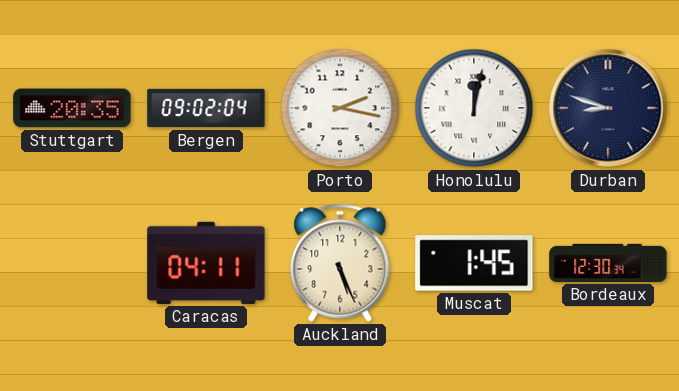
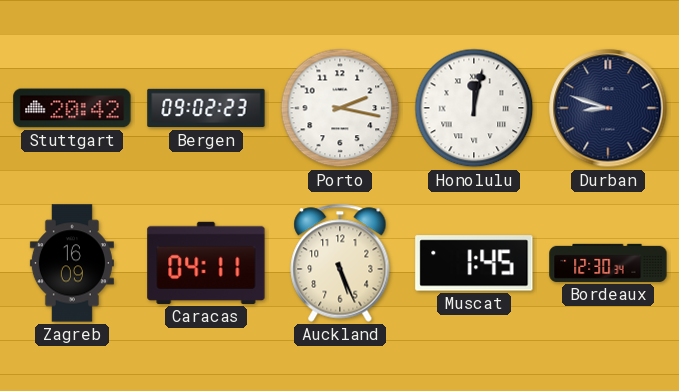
Stuttgart: 20:35 -> 20:42
Bergen: 09:02:04 -> 09:02:23
Zagreb: none -> 16:09
